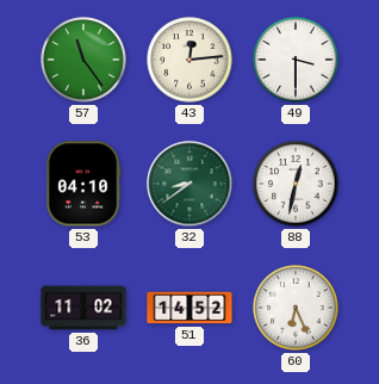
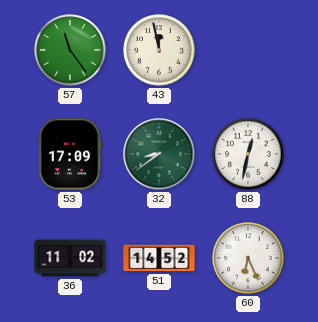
43: 12:14 -> 11:58
49: 3:30 -> none
53: 04:10 -> 17:09
